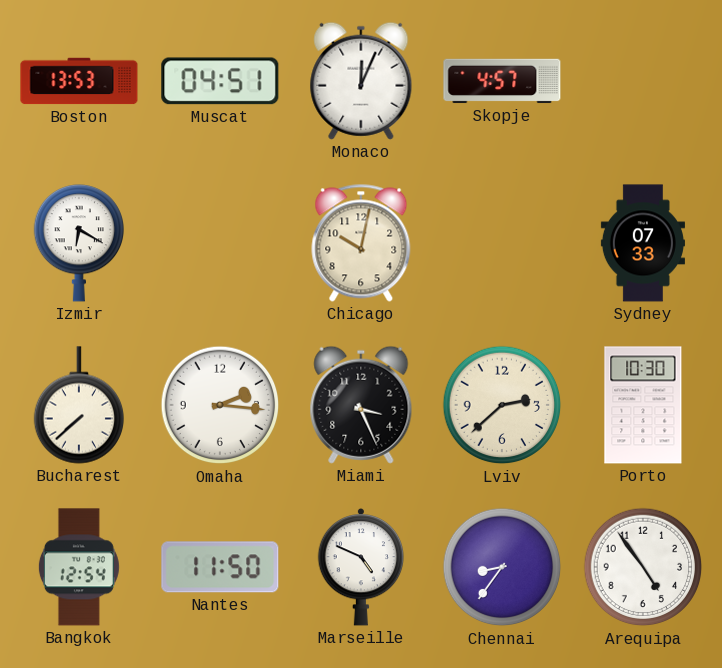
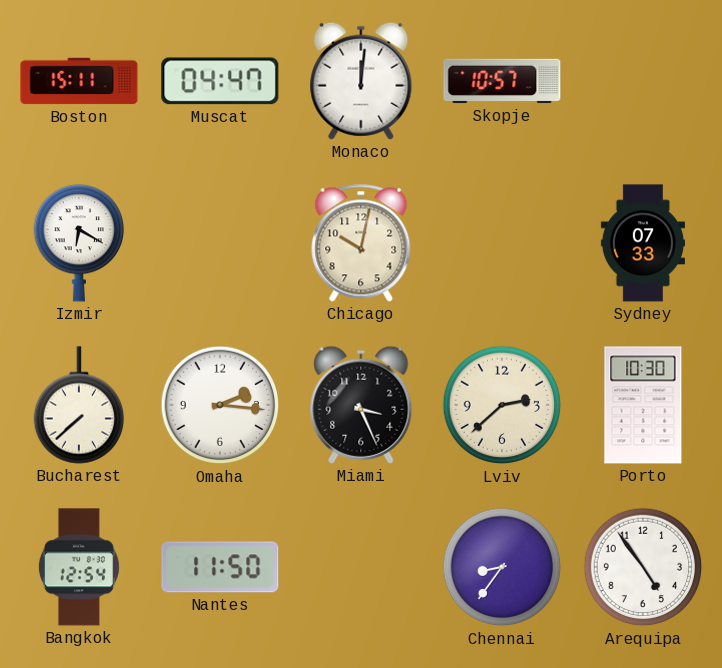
Boston: 13:53 -> 15:11
Muscat: 04:51 -> 04:47
Monaco: 12:04 -> 12:01
Skopje: 4:57 -> 10:57
Marseille: 4:49 -> none
